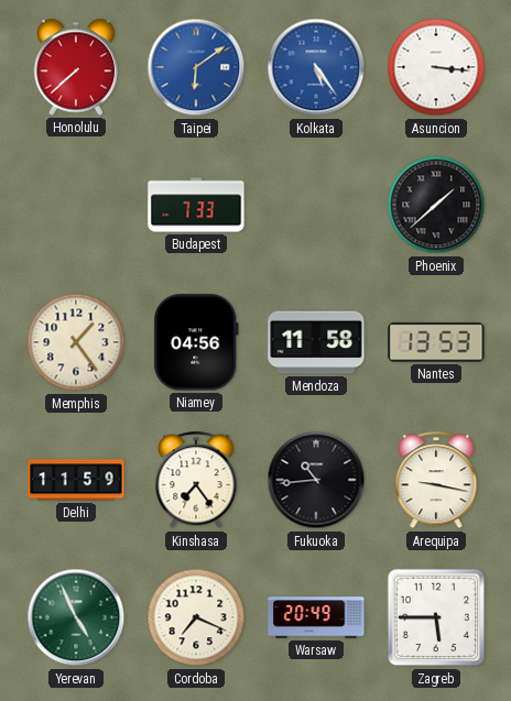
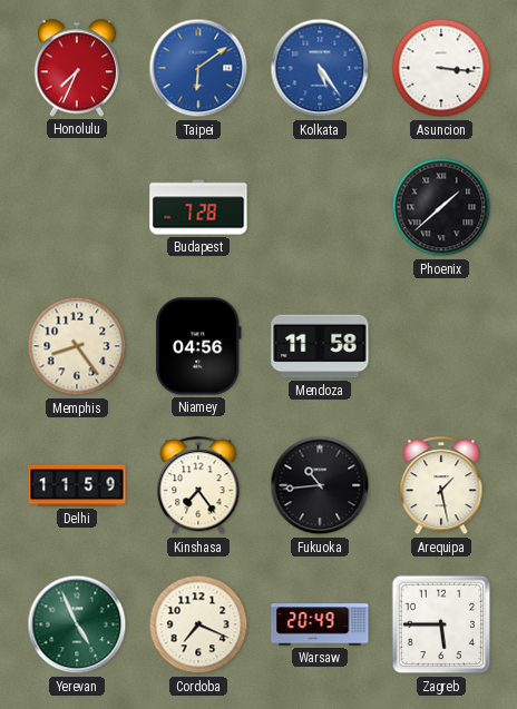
Honolulu: 7:38 -> 7:34
Budapest: 7:33 -> 7:28
Memphis: 1:24 -> 8:24
Nantes: 13:53 -> none
Arequipa: 9:17 -> 1:28
